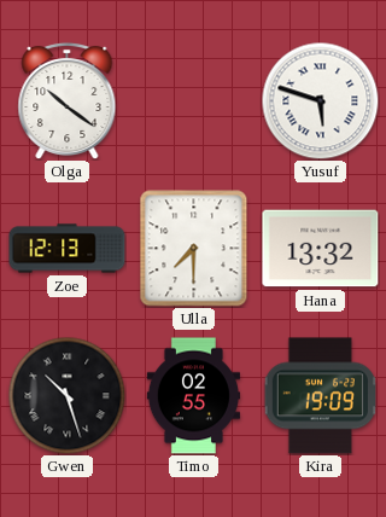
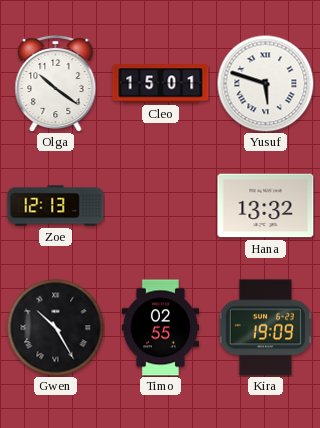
Cleo: none -> 15:01
Ulla: 7:30 -> none
Gwen: 10:27 -> 10:25
